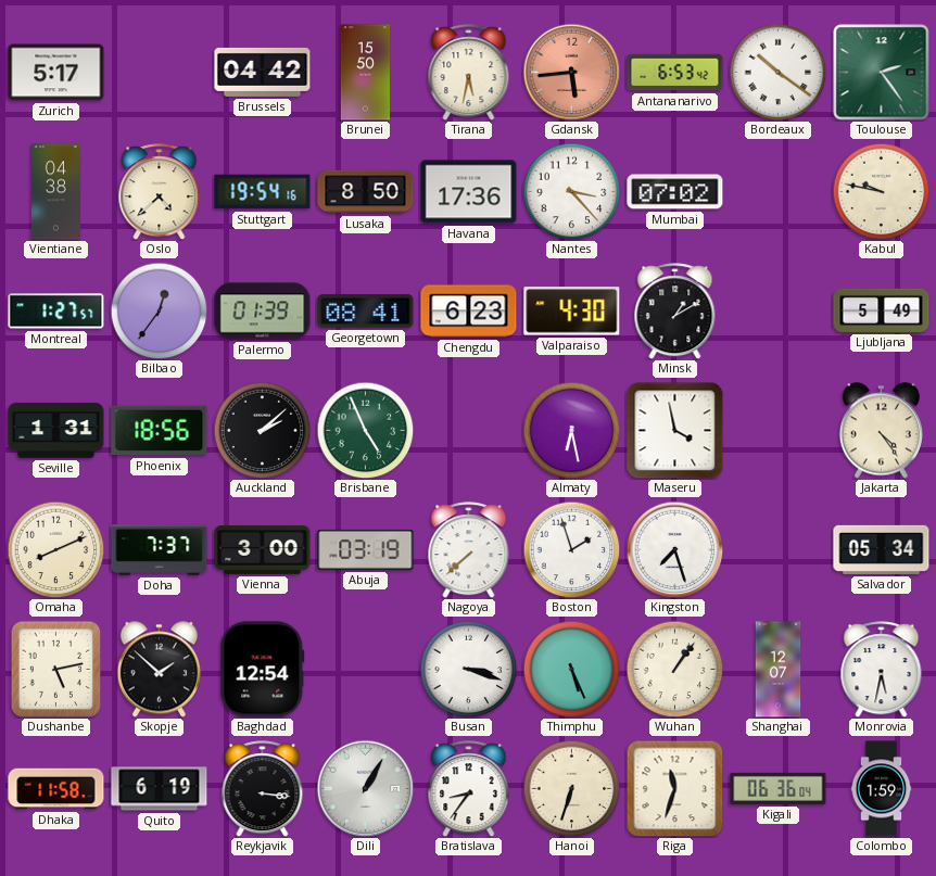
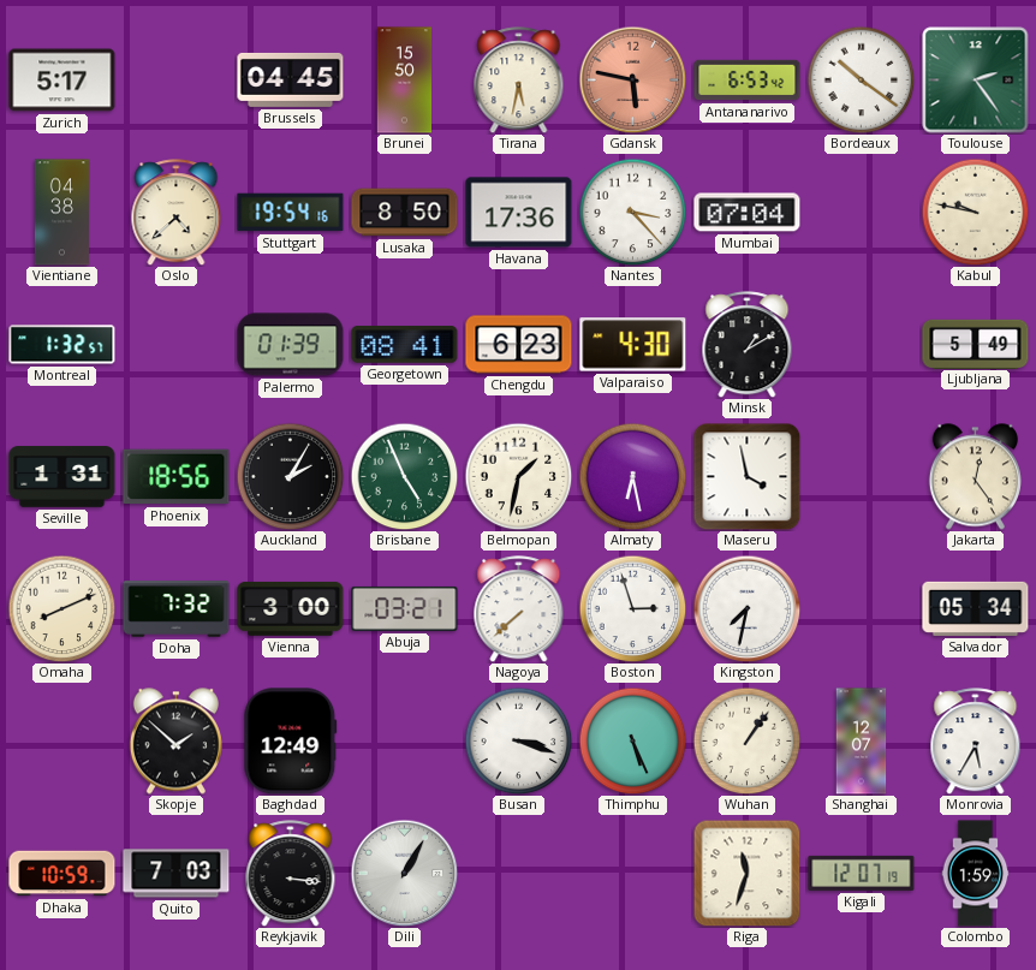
Brussels: 04:42 -> 04:45
Gdansk: 5:44 -> 5:47
Mumbai: 07:02 -> 07:04
Montreal: 1:27 -> 1:32
Bilbao: 12:36 -> none
Auckland: 2:08 -> 2:05
Belmopan: none -> 1:32
Jakarta: 4:24 -> 12:24
Doha: 7:37 -> 7:32
Abuja: 03:19 -> 03:21
Boston: 1:57 -> 2:57
Kingston: 7:27 -> 7:32
Dushanbe: 5:13 -> none
Baghdad: 12:54 -> 12:49
Monrovia: 5:32 -> 5:35
Dhaka: 11:58 -> 10:59
Quito: 6:19 -> 7:03
Bratislava: 8:36 -> none
Hanoi: 6:33 -> none
Kigali: 06:36 -> 12:07
